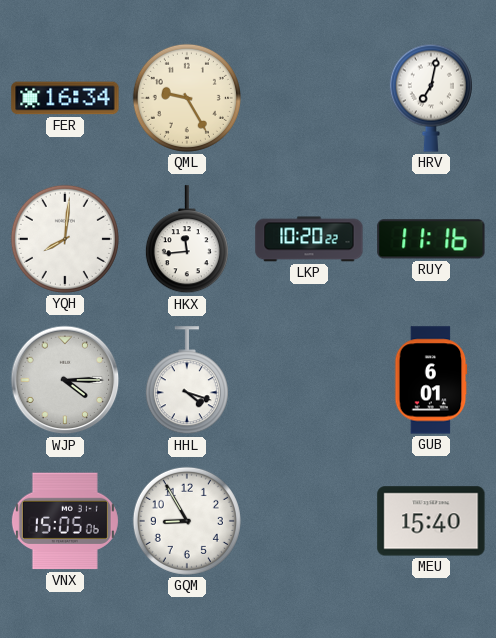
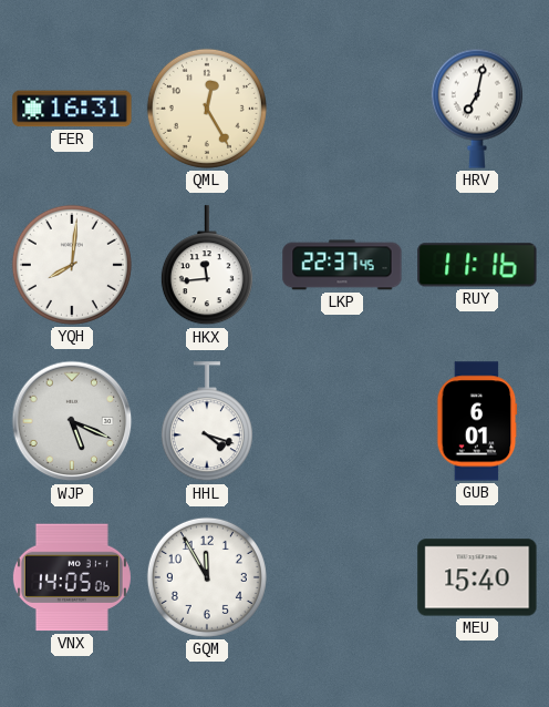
FER: 16:34 -> 16:31
QML: 9:25 -> 12:25
LKP: 10:20 -> 22:37
WJP: 4:15 -> 5:19
VNX: 15:05 -> 14:05
GQM: 8:55 -> 11:55
